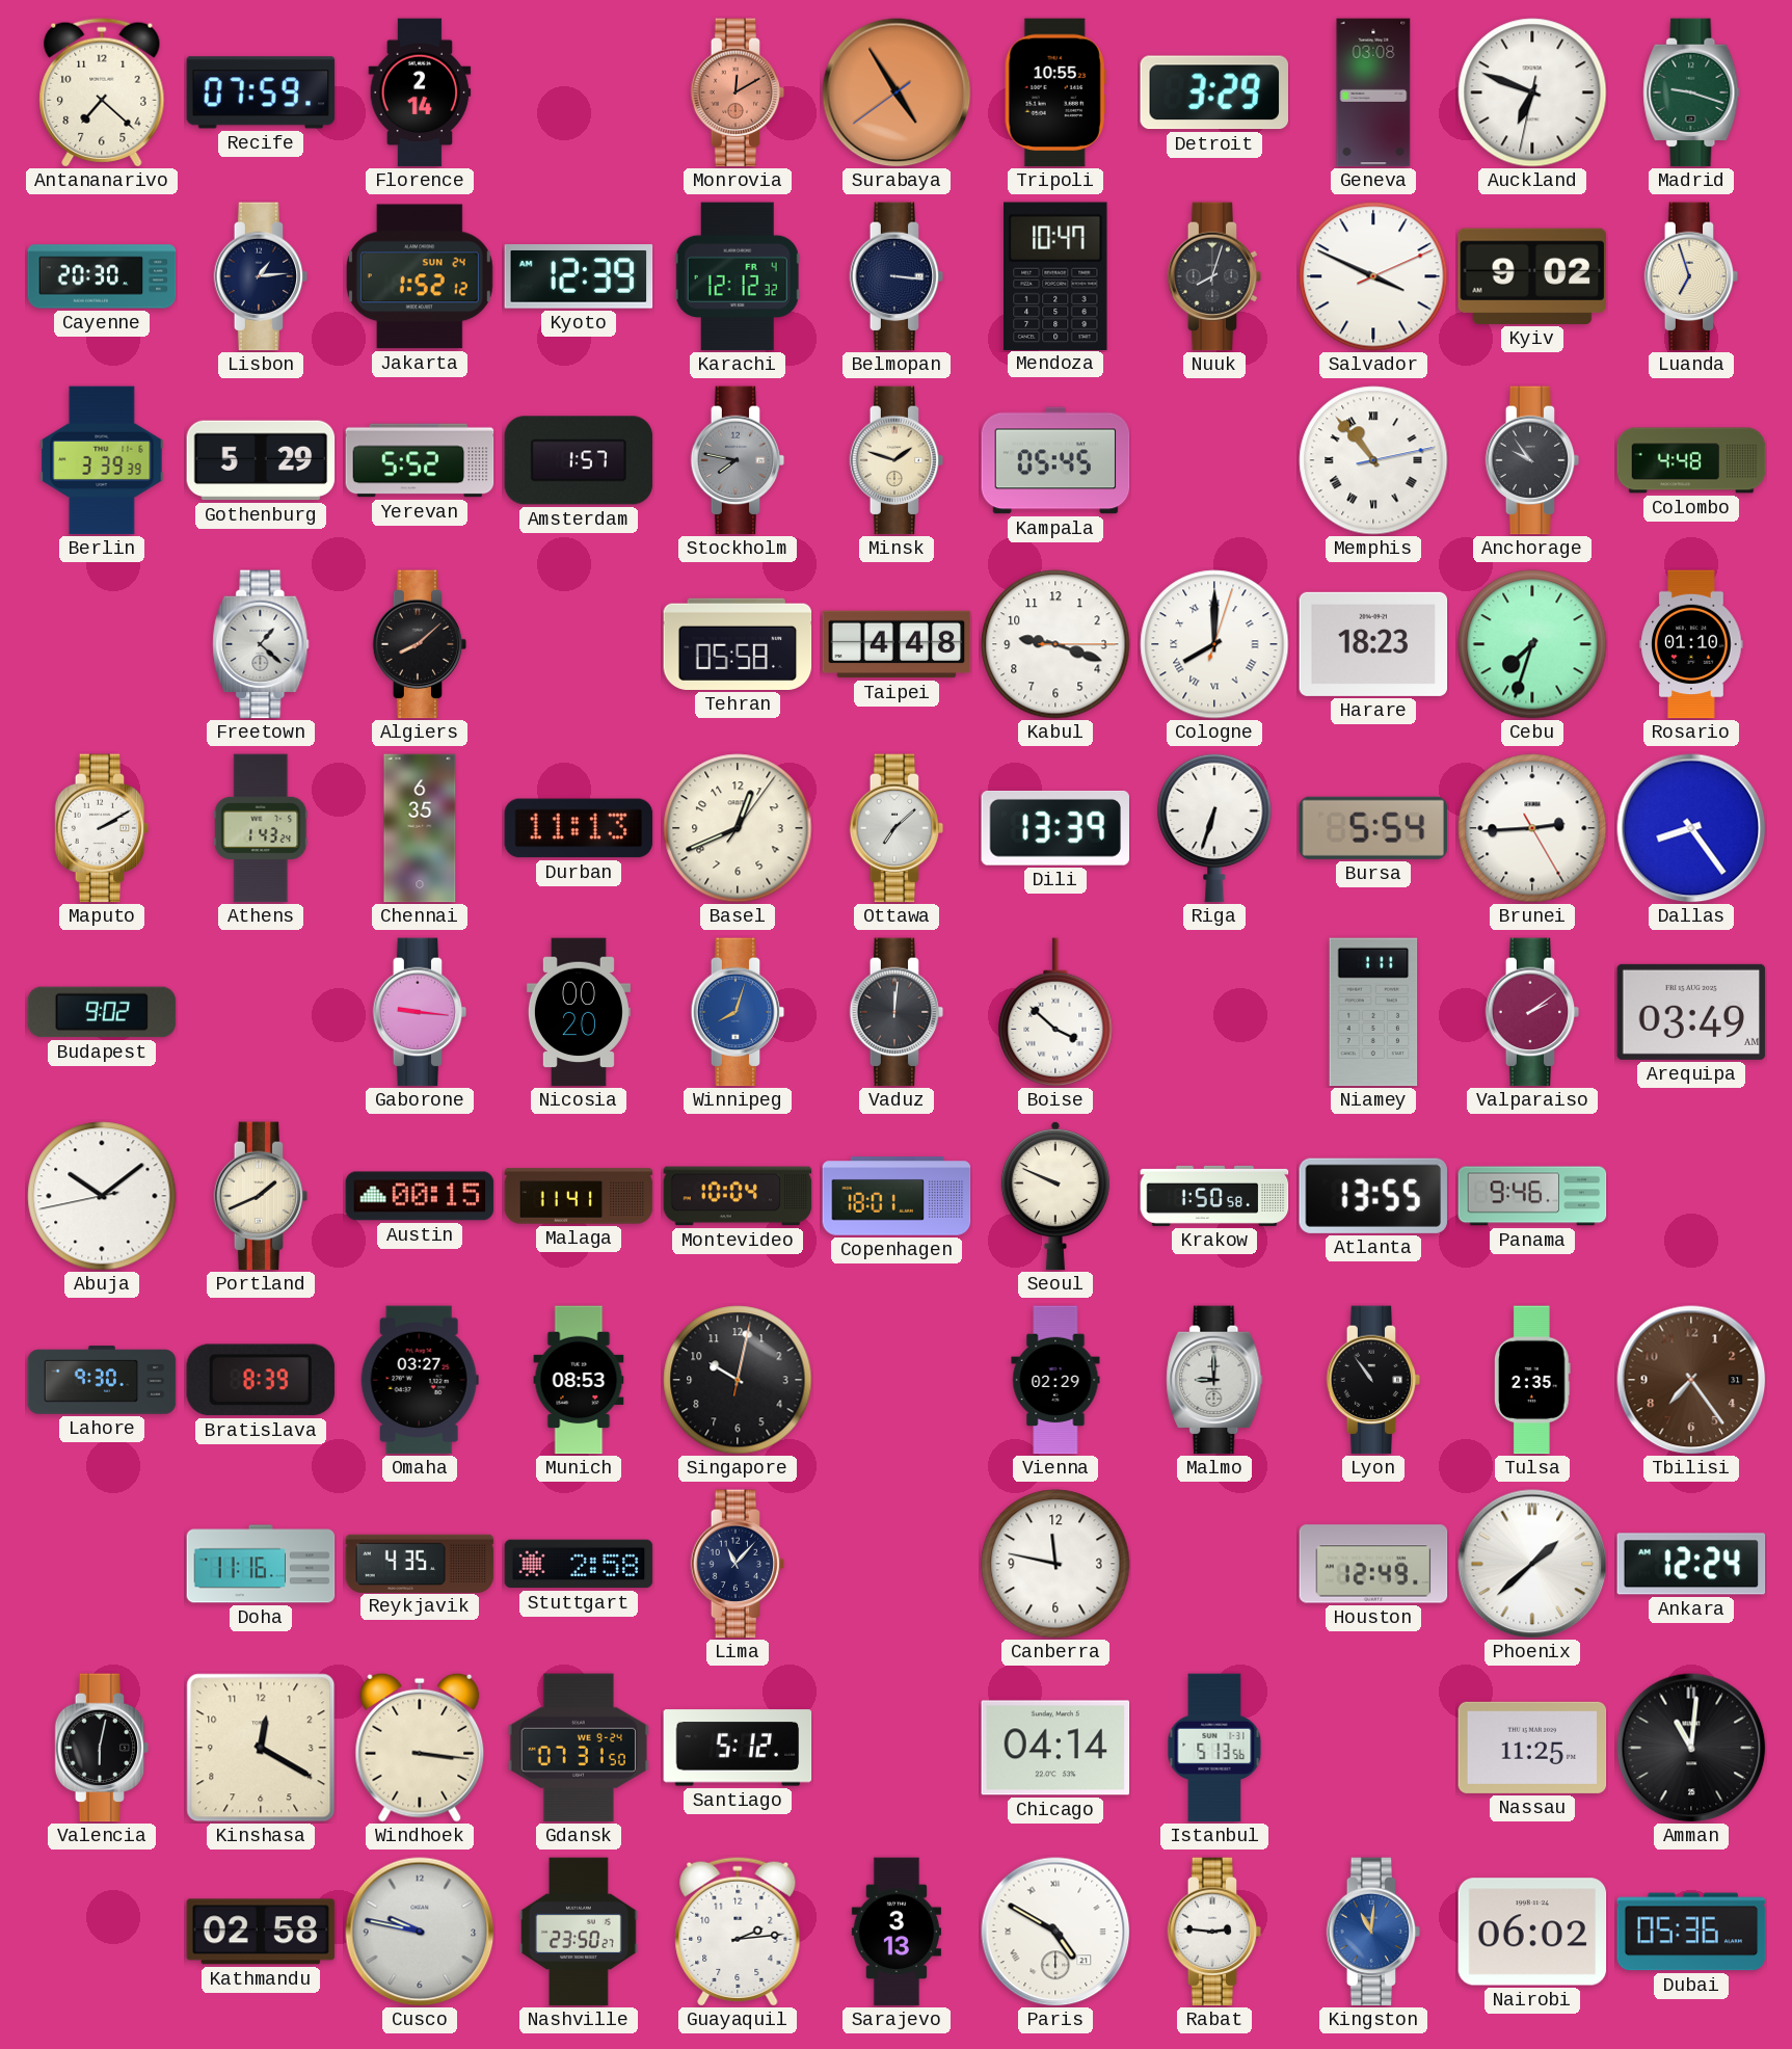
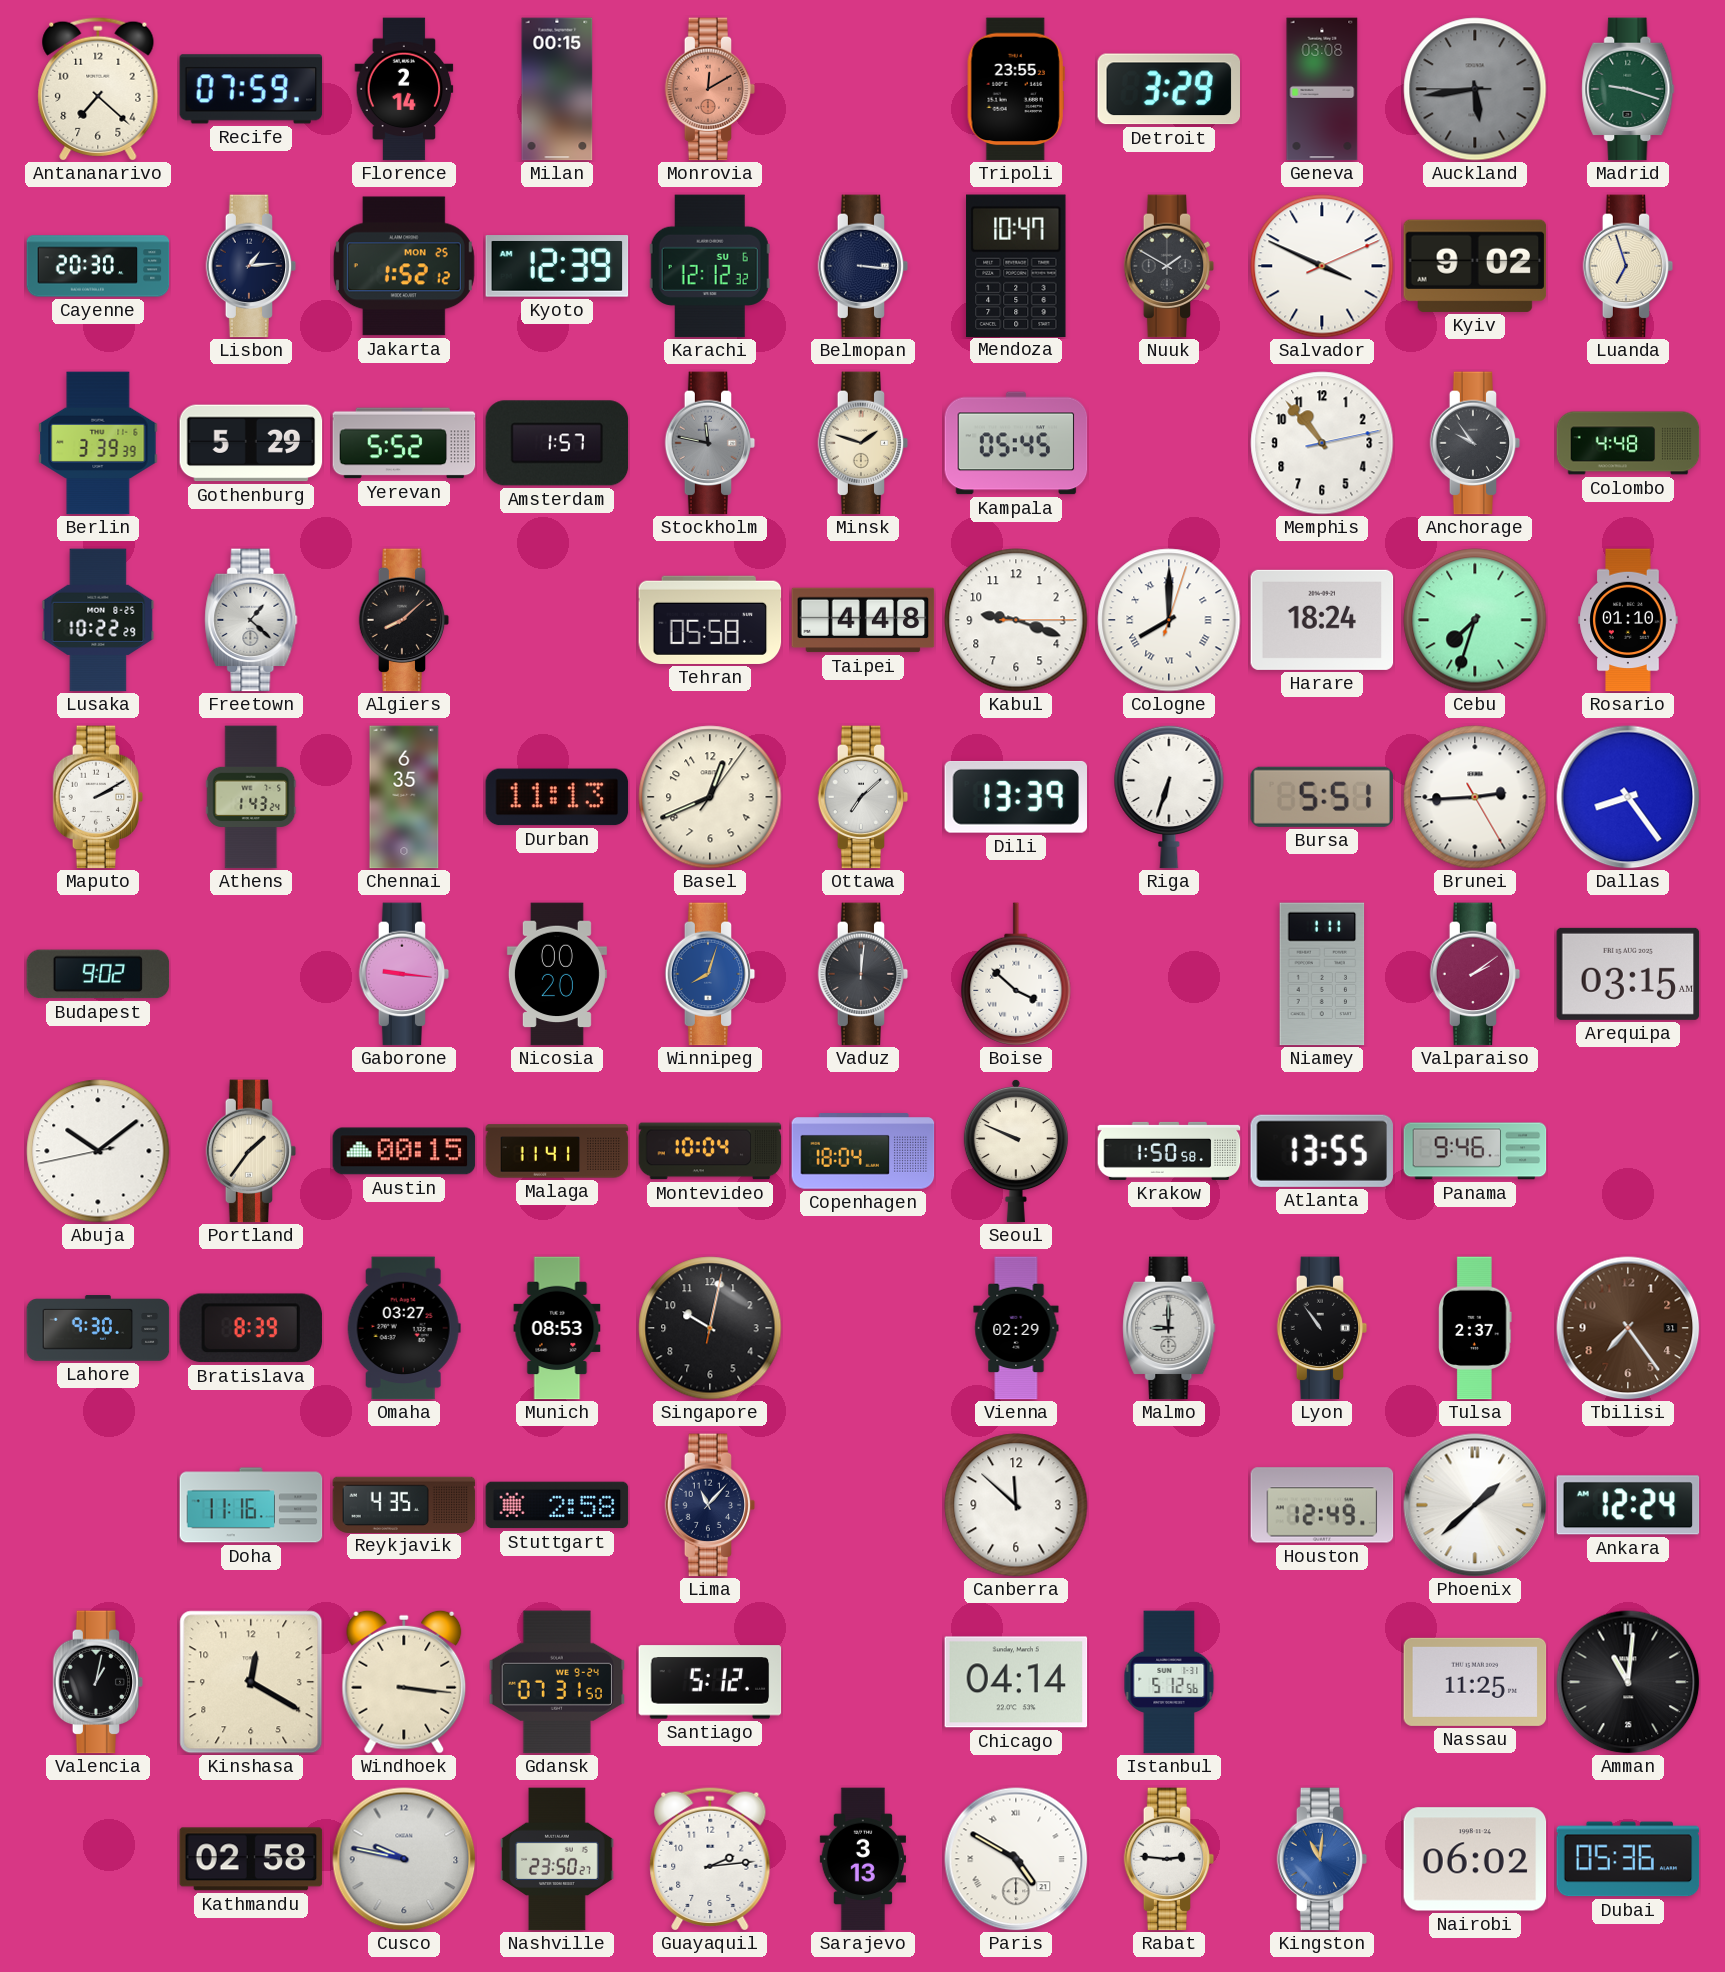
Milan: none -> 00:15
Surabaya: 4:54 -> none
Tripoli: 10:55 -> 23:55
Auckland: 6:48 -> 5:43
Auckland dial: white -> grey
Jakarta date: SUN 24 -> MON 25
Karachi date: FR 4 -> SU 6
Nuuk: 8:03 -> 1:50
Stockholm: 7:47 -> 11:47
Memphis numerals: Roman -> Arabic
Lusaka: none -> 10:22
Harare: 18:23 -> 18:24
Bursa: 5:54 -> 5:51
Arequipa: 03:49 -> 03:15
Portland: 1:41 -> 1:36
Copenhagen: 18:01 -> 18:04
Tulsa: 2:35 -> 2:37
Canberra: 11:47 -> 11:52
Valencia: 6:02 -> 1:02
Istanbul: 5:13 -> 5:12
